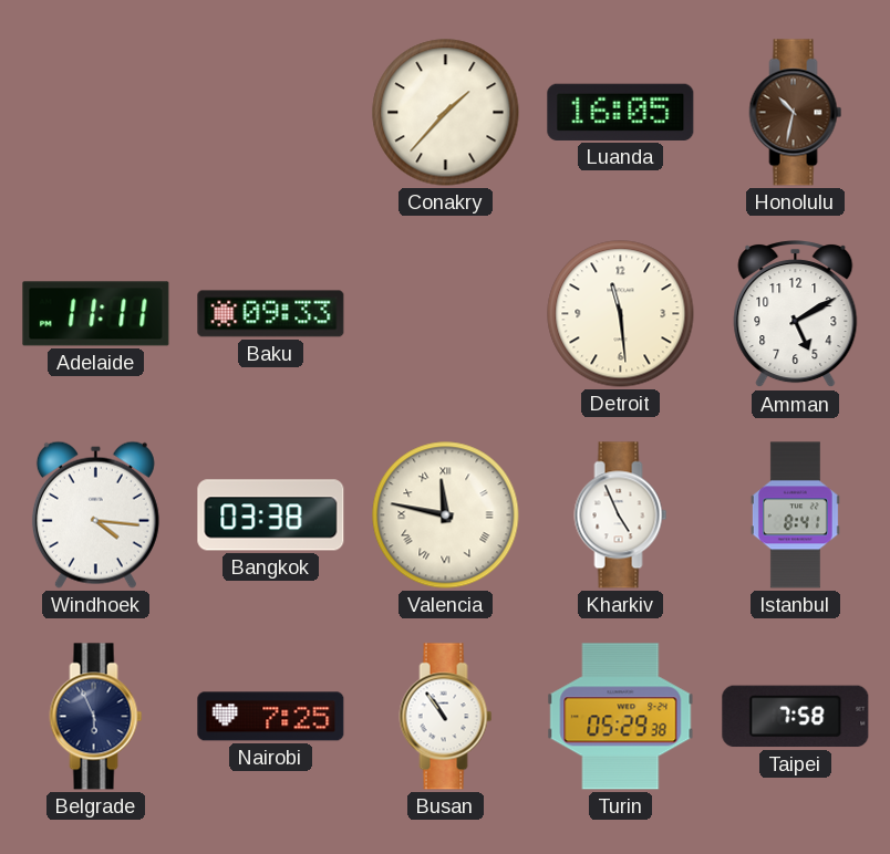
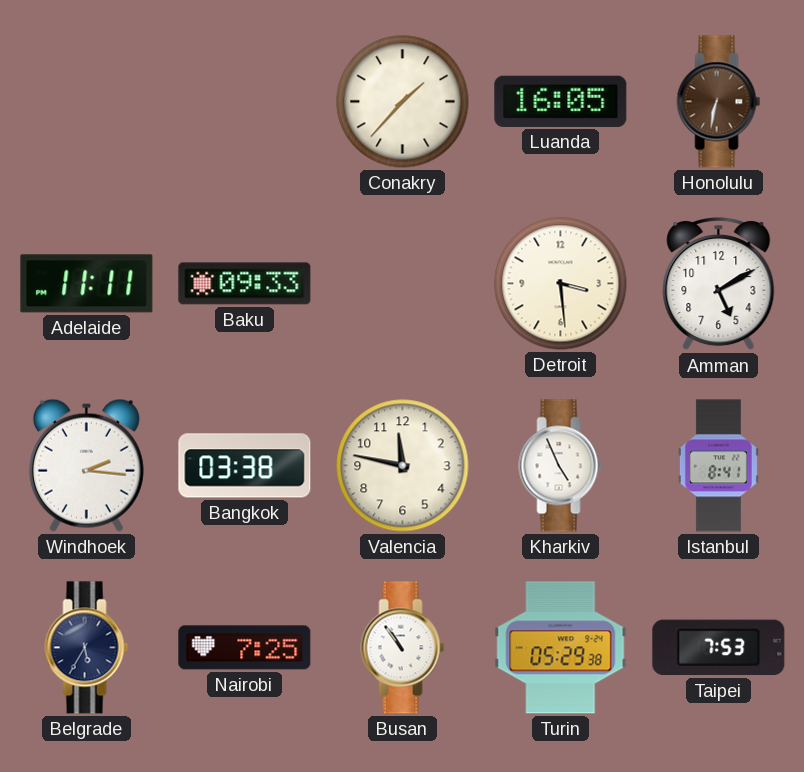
Honolulu: 10:32 -> 6:32
Detroit: 11:29 -> 3:29
Windhoek: 4:16 -> 2:16
Valencia numerals: Roman -> Arabic
Belgrade: 5:56 -> 5:35
Taipei: 7:58 -> 7:53
